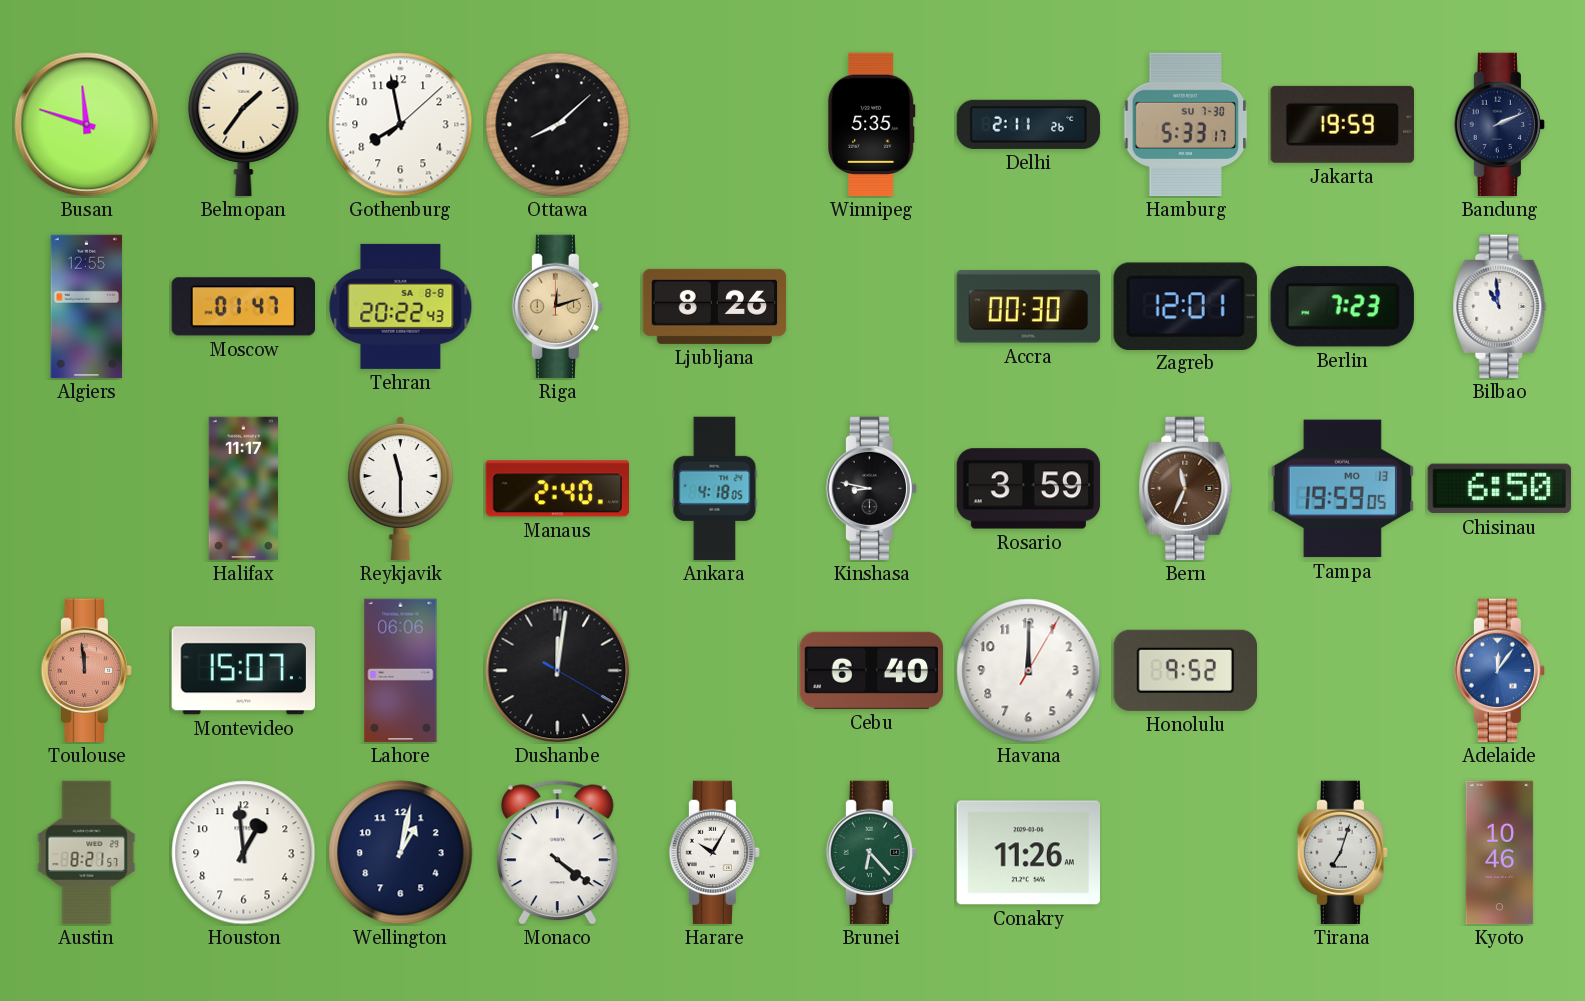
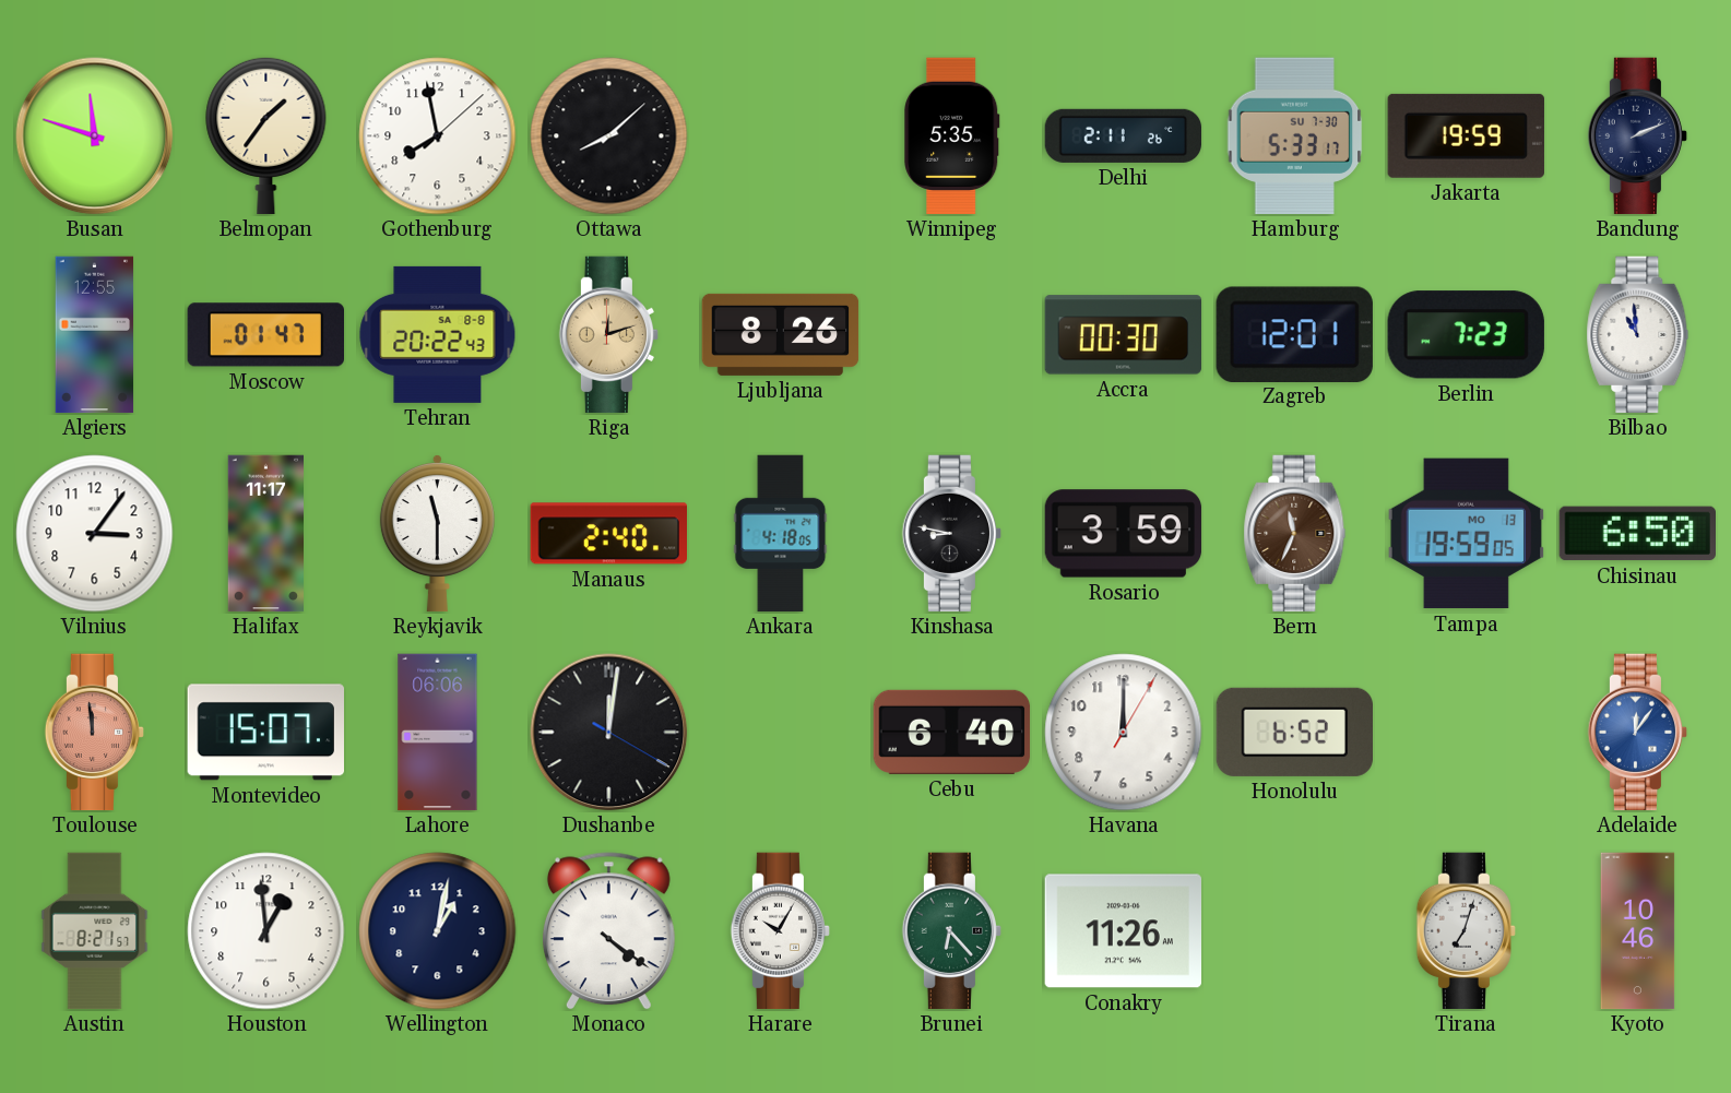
Vilnius: none -> 3:06
Honolulu: 9:52 -> 6:52
